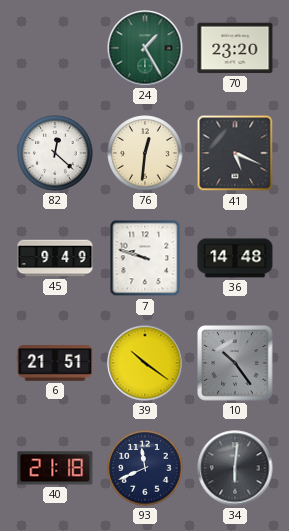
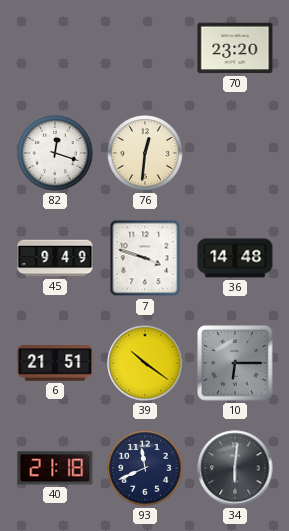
24: 1:25 -> none
82: 12:22 -> 12:18
41: 5:19 -> none
7: 9:48 -> 3:48
10: 10:24 -> 6:15
